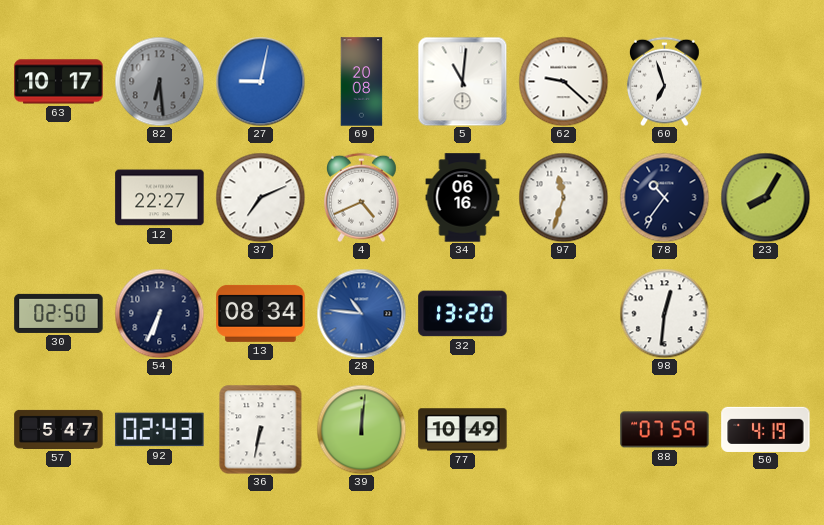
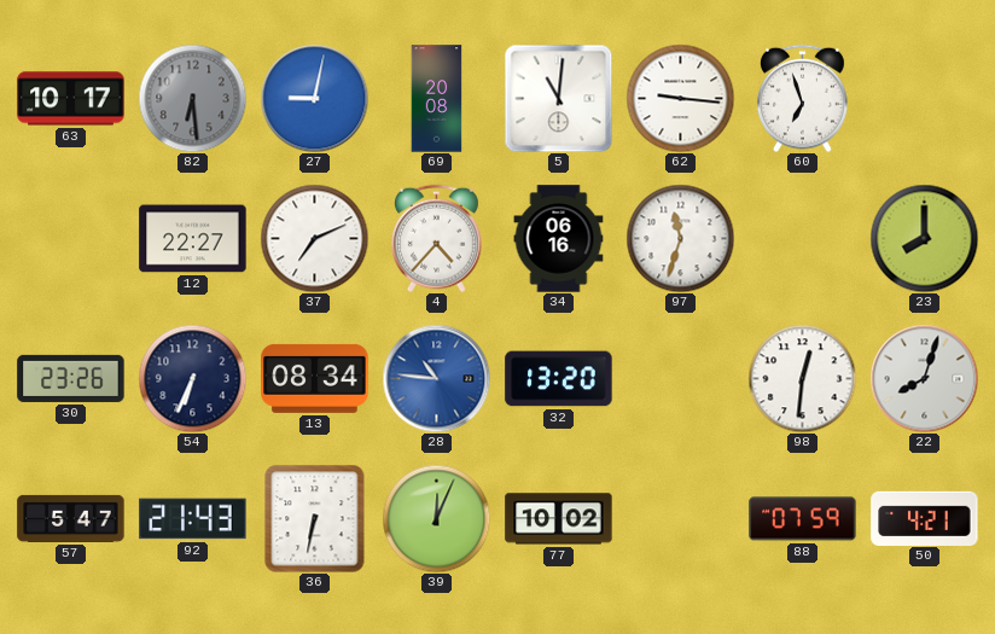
62: 9:22 -> 9:16
4: 4:41 -> 4:37
78: 10:36 -> none
23: 8:05 -> 8:00
30: 02:50 -> 23:26
22: none -> 8:03
92: 02:43 -> 21:43
39: 12:01 -> 12:04
77: 10:49 -> 10:02
50: 4:19 -> 4:21
